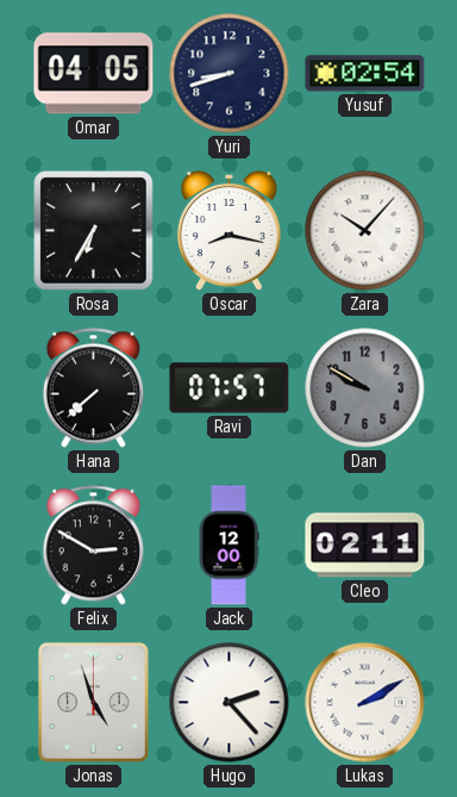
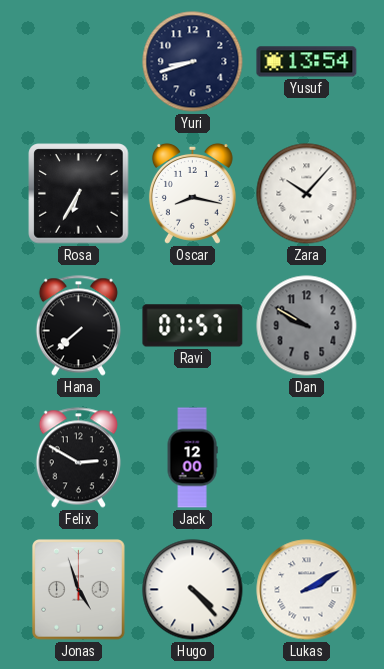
Omar: 04:05 -> none
Yusuf: 02:54 -> 13:54
Cleo: 02:11 -> none
Hugo: 2:23 -> 4:23
